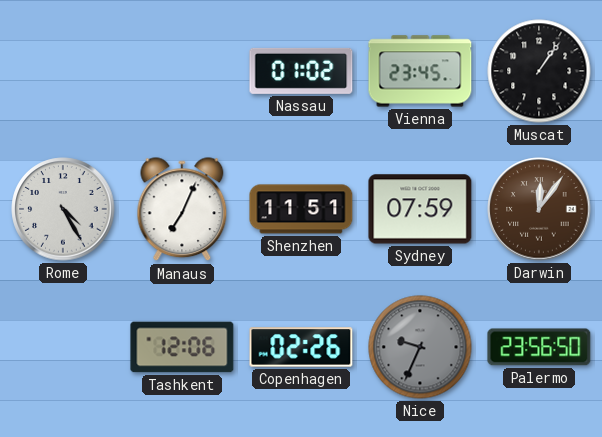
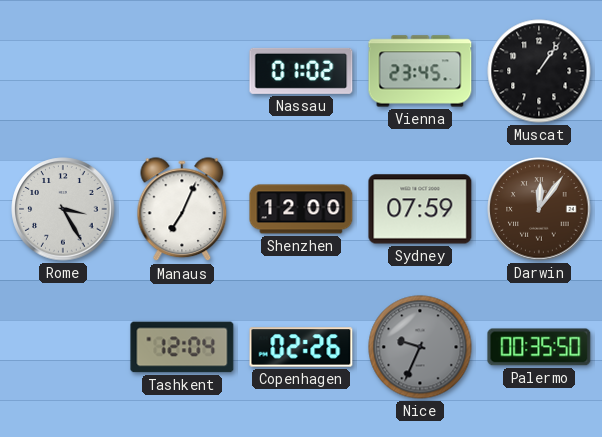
Rome: 4:25 -> 3:25
Shenzhen: 11:51 -> 12:00
Tashkent: 12:06 -> 12:04
Palermo: 23:56 -> 00:35
